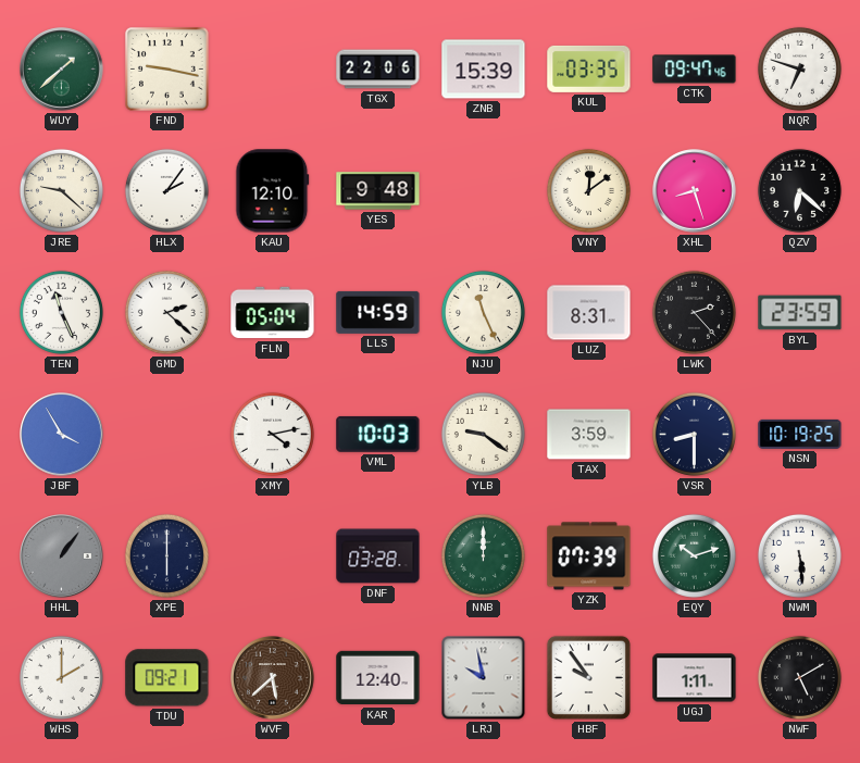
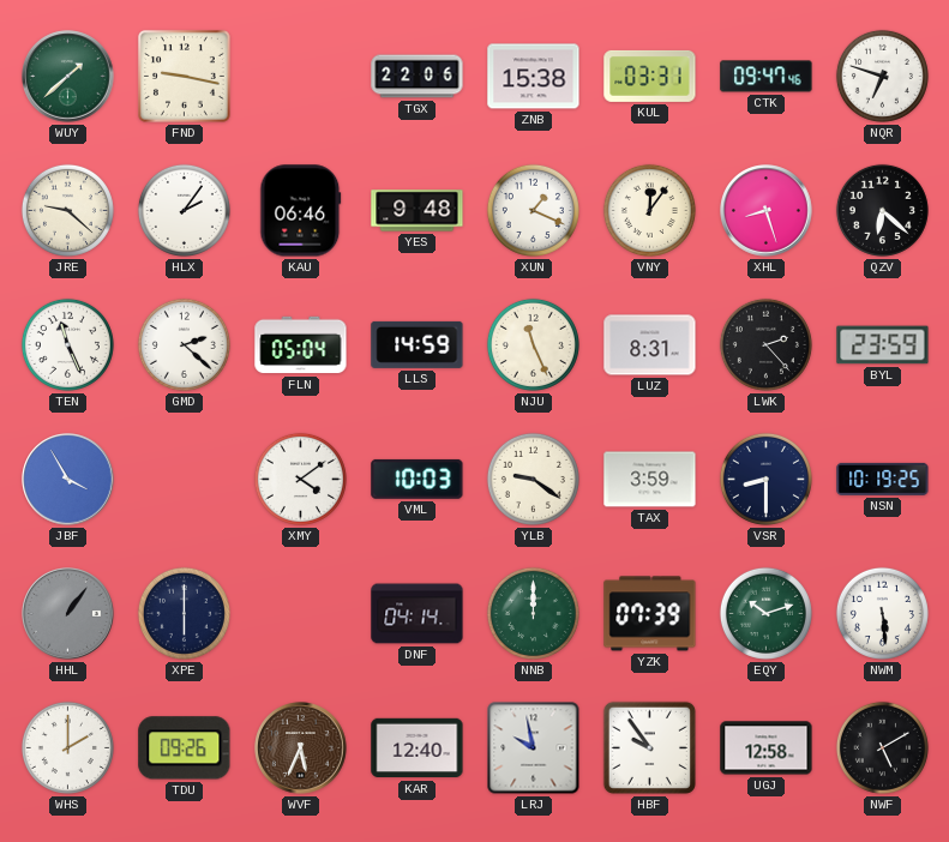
ZNB: 15:39 -> 15:38
KUL: 03:35 -> 03:31
KAU: 12:10 -> 06:46
XUN: none -> 1:19
VNY: 12:09 -> 12:06
XMY: 4:13 -> 4:09
DNF: 03:28 -> 04:14
TDU: 09:21 -> 09:26
WVF: 5:38 -> 5:34
UGJ: 1:11 -> 12:58
